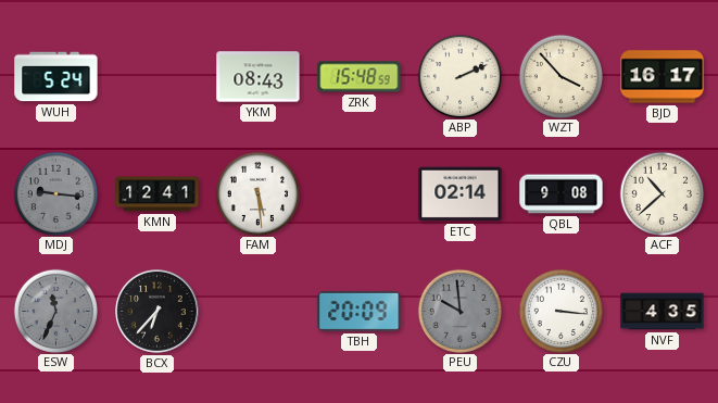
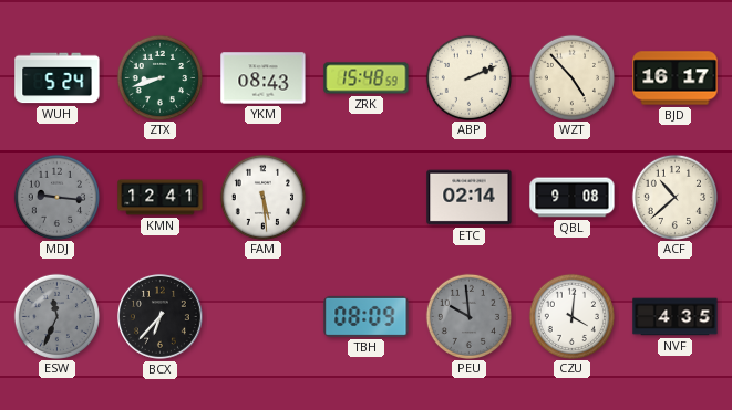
ZTX: none -> 8:42
WZT: 3:53 -> 4:53
TBH: 20:09 -> 08:09
CZU: 3:16 -> 4:01
